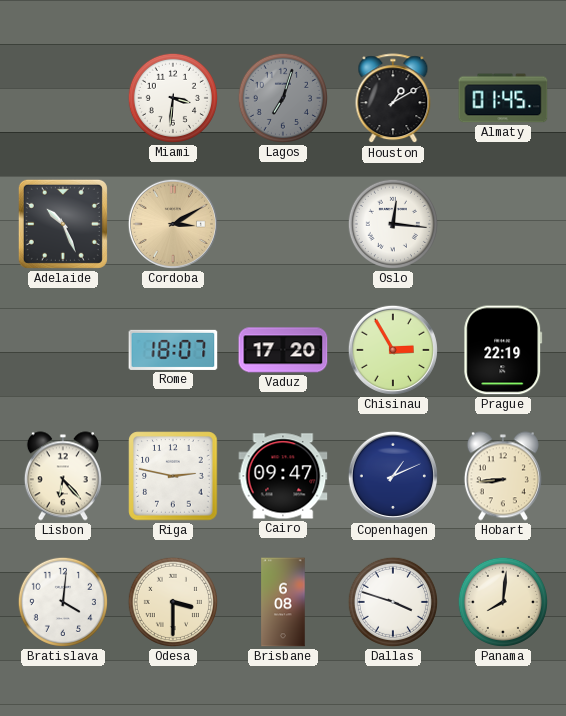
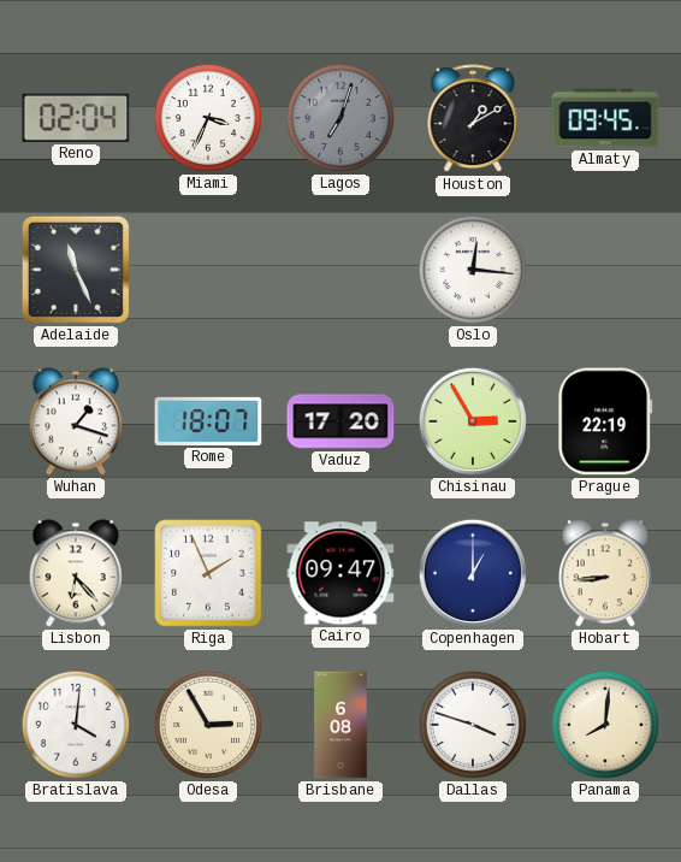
Reno: none -> 02:04
Miami: 3:31 -> 3:34
Almaty: 01:45 -> 09:45
Adelaide: 10:26 -> 11:26
Cordoba: 3:10 -> none
Wuhan: none -> 1:18
Riga: 2:47 -> 1:56
Copenhagen: 1:11 -> 1:00
Odesa: 3:30 -> 2:55
